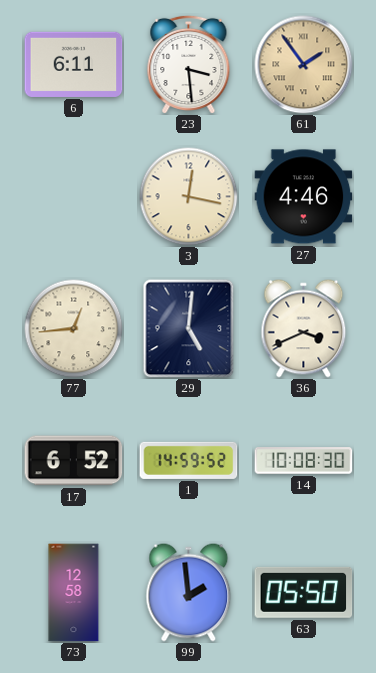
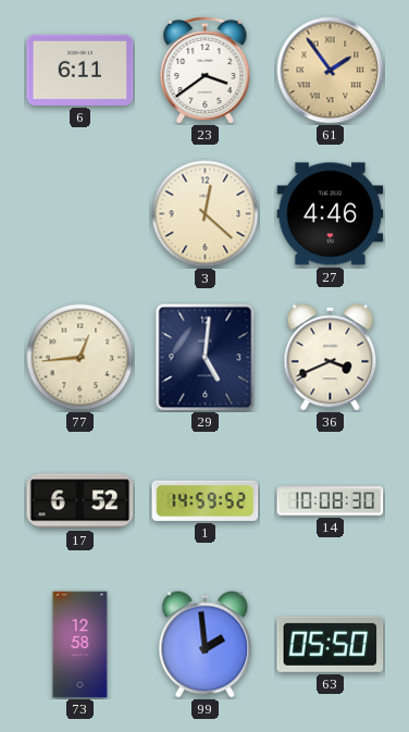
23: 3:29 -> 3:39
3: 12:17 -> 12:22
